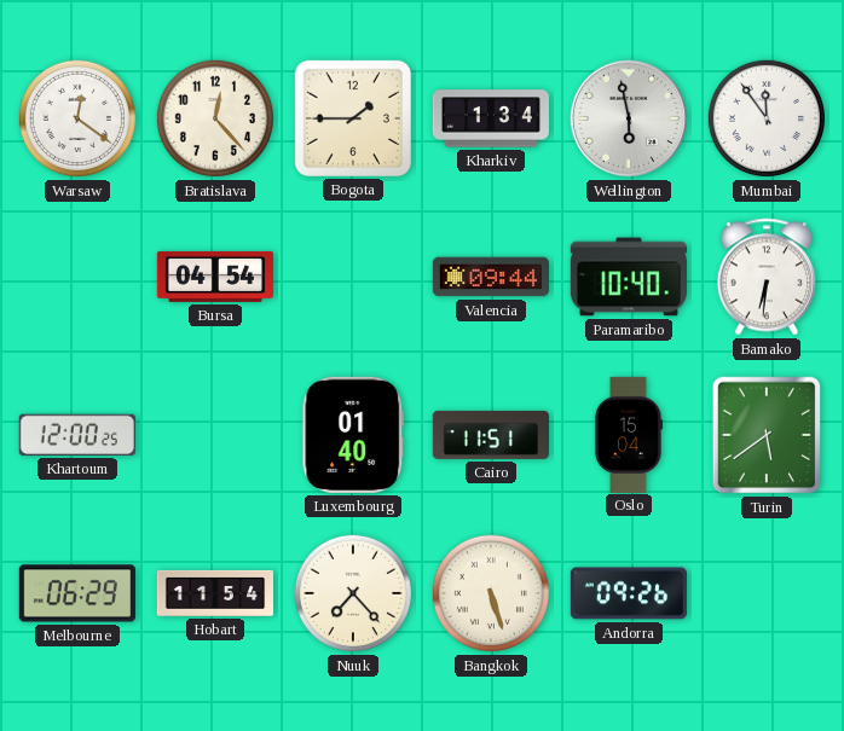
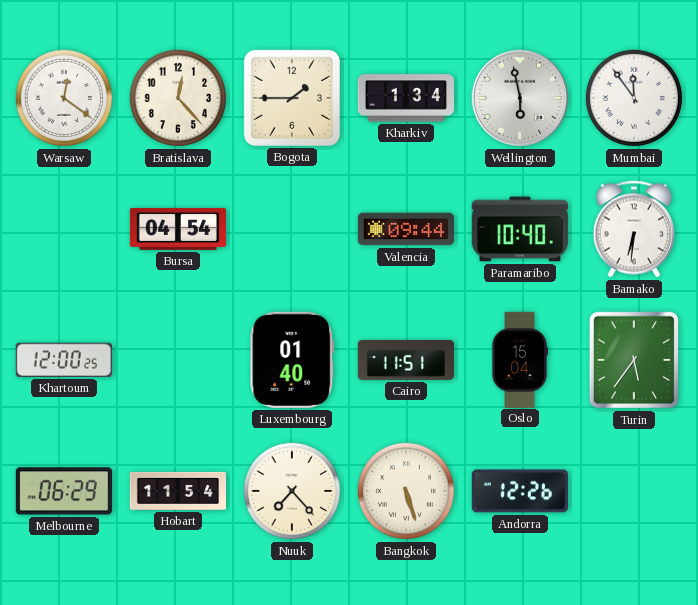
Turin: 5:39 -> 5:36
Andorra: 09:26 -> 12:26
